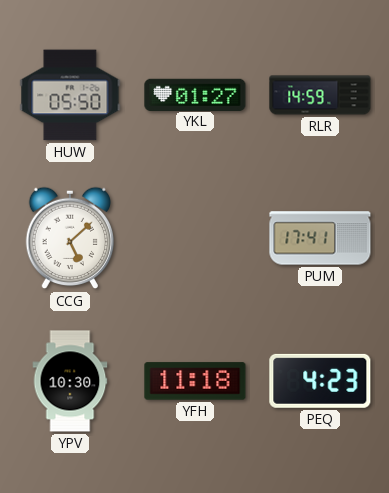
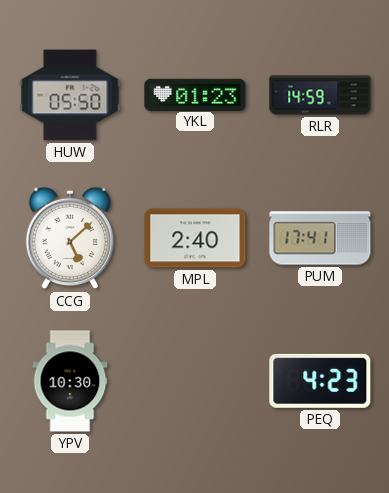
YKL: 01:27 -> 01:23
MPL: none -> 2:40
YFH: 11:18 -> none
